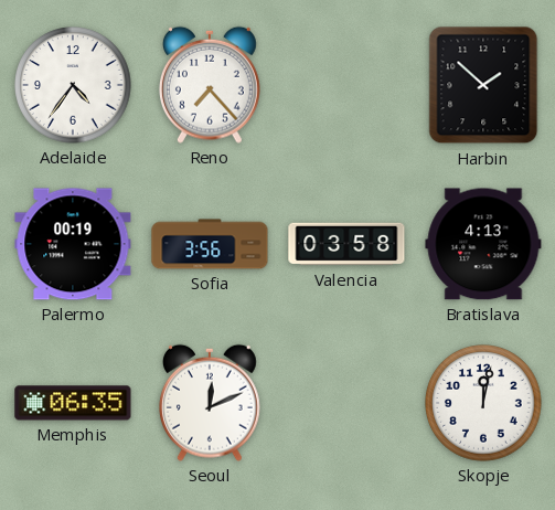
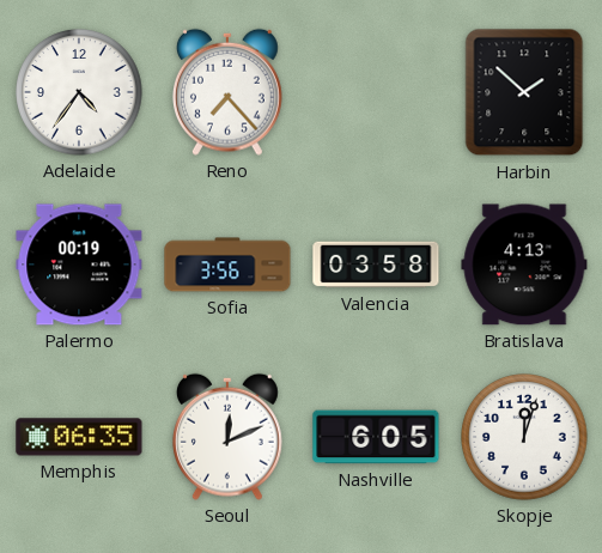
Nashville: none -> 6:05
Skopje: 12:02 -> 12:03
